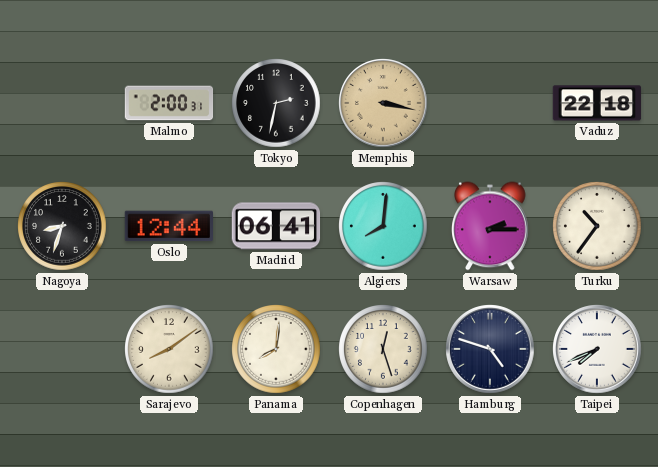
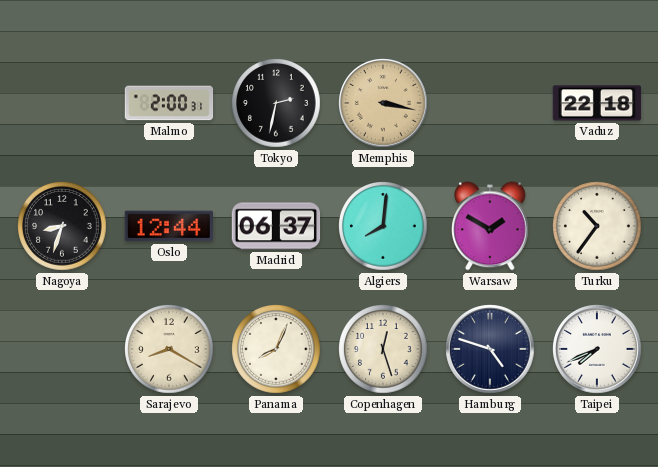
Madrid: 06:41 -> 06:37
Warsaw: 2:15 -> 1:50
Sarajevo: 8:09 -> 8:20
Panama: 8:01 -> 8:04
